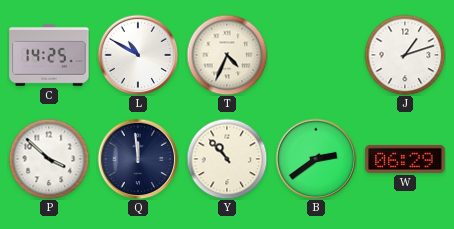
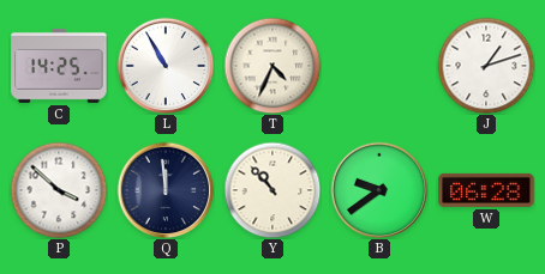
L: 10:50 -> 10:55
B: 2:39 -> 9:39
W: 06:29 -> 06:28
